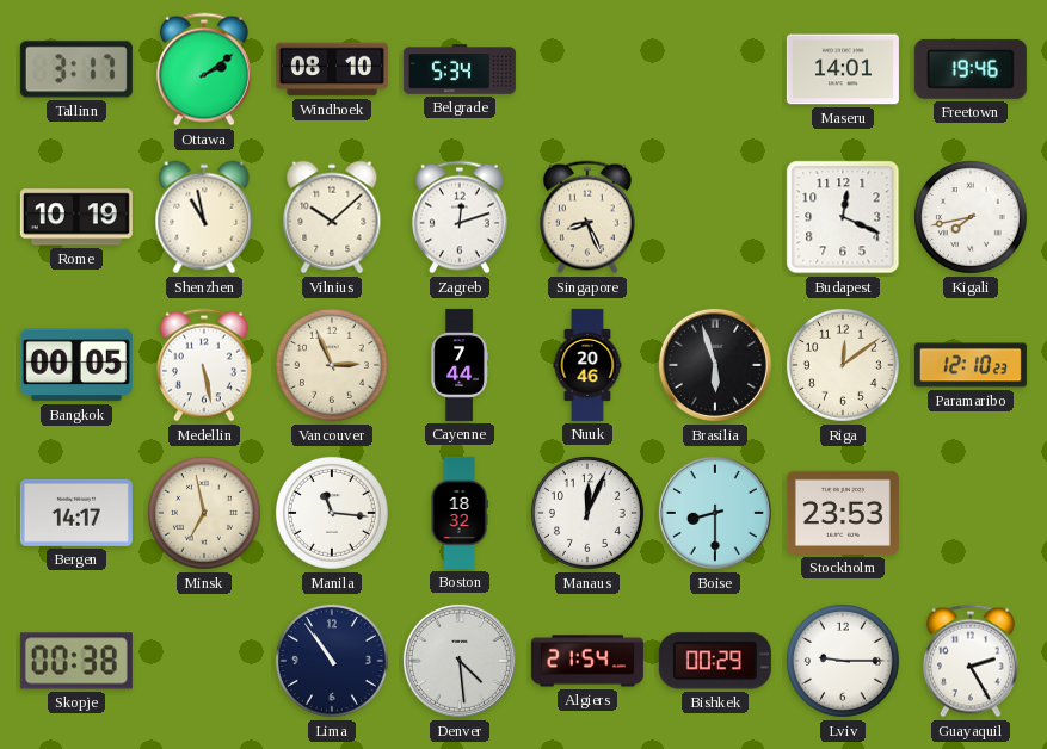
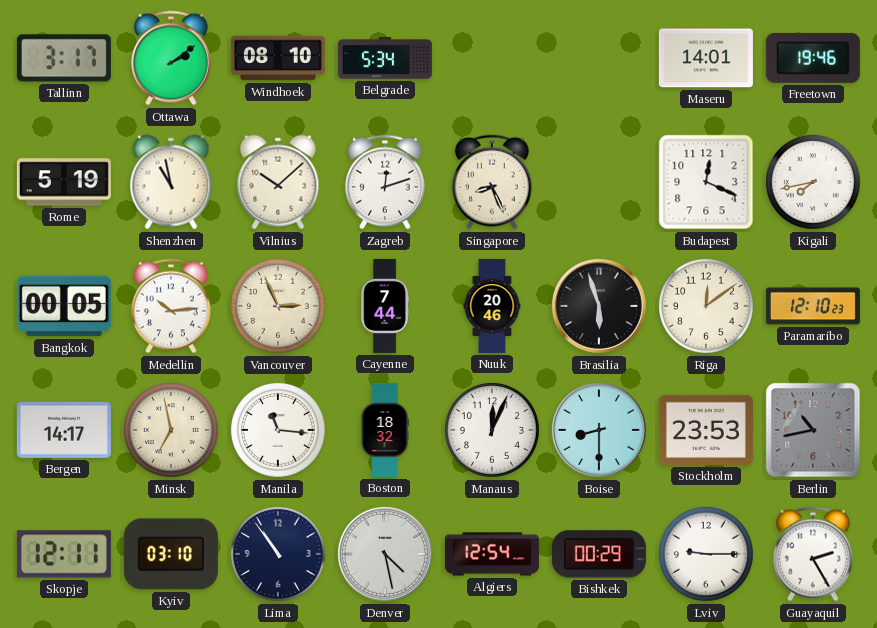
Rome: 10:19 -> 5:19
Medellin: 5:28 -> 10:14
Berlin: none -> 10:43
Skopje: 00:38 -> 12:11
Kyiv: none -> 03:10
Denver: 4:29 -> 4:28
Algiers: 21:54 -> 12:54
